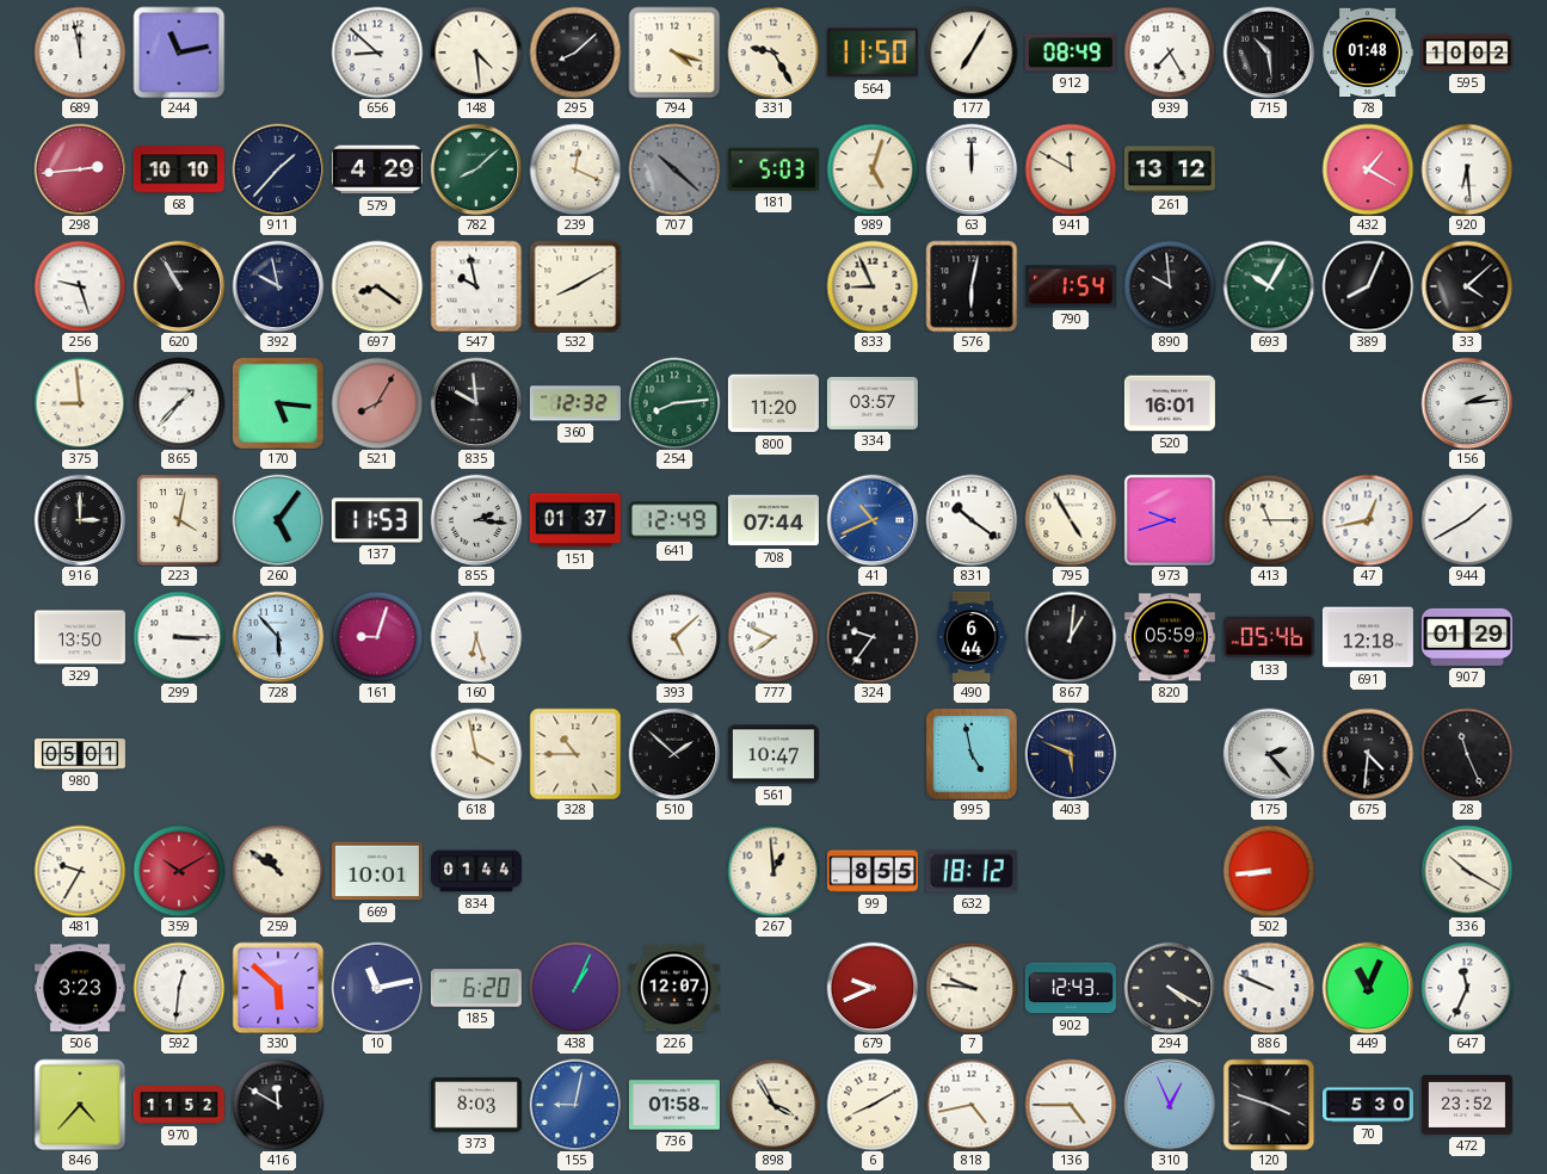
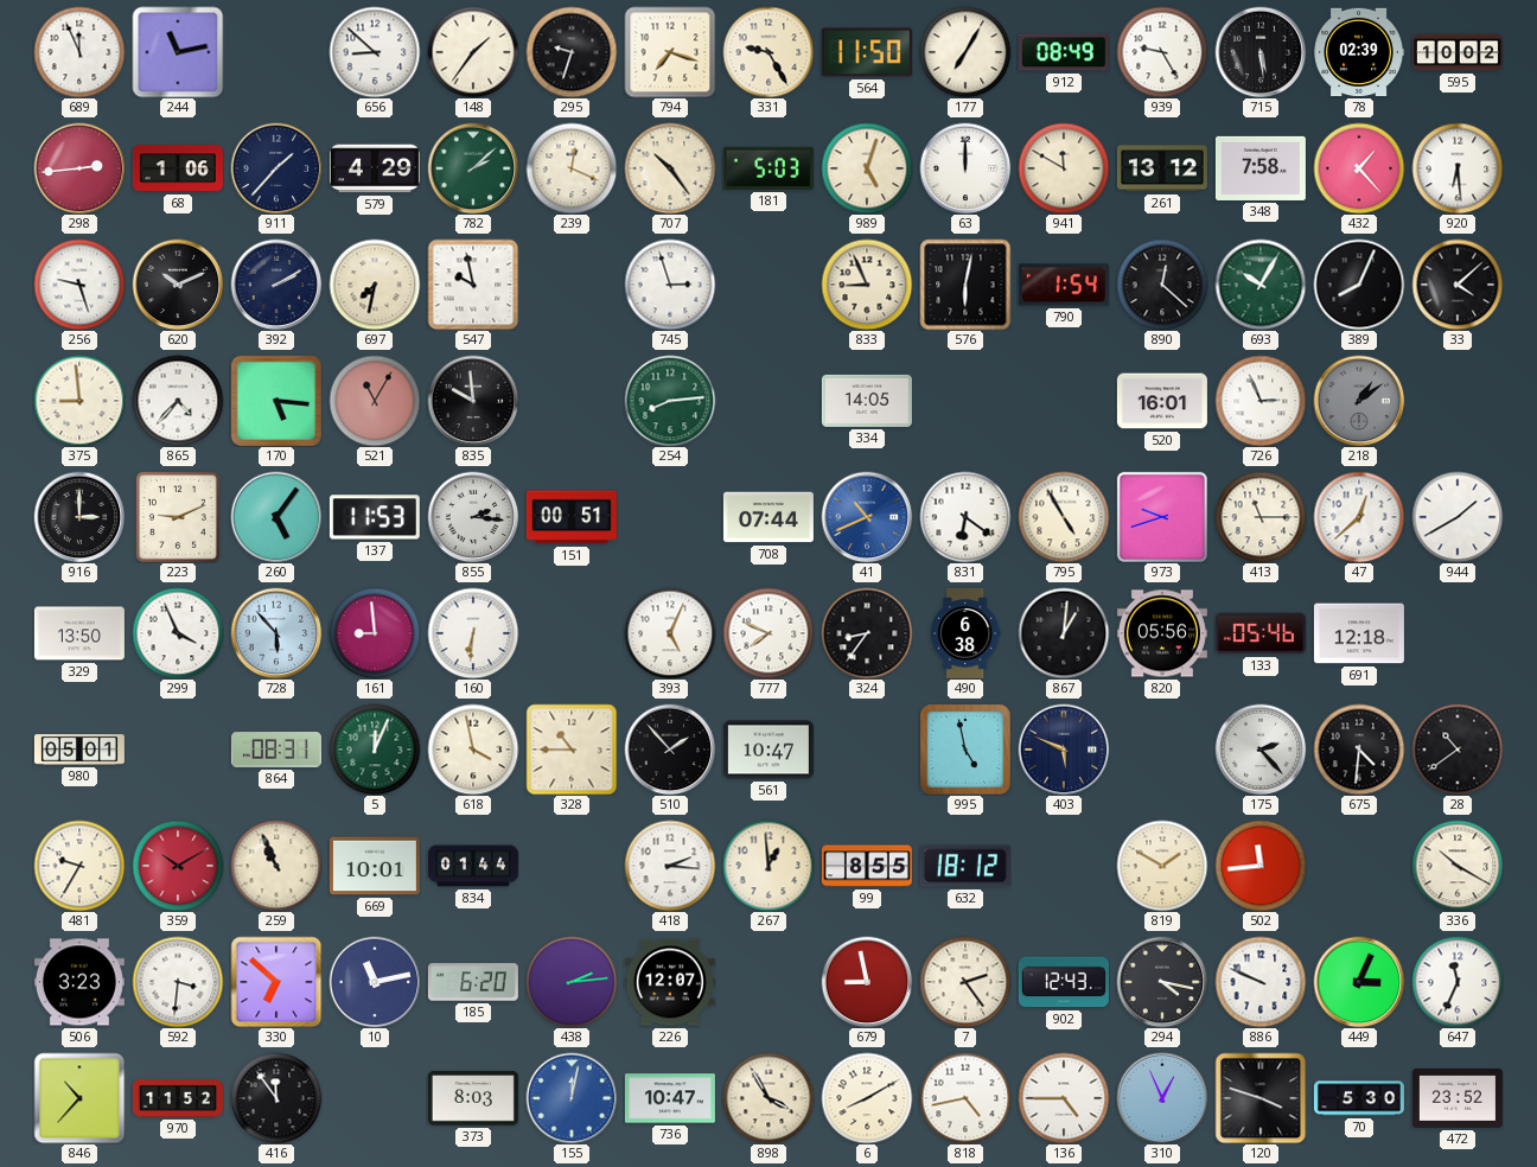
689: 11:58 -> 11:56
148: 4:29 -> 1:36
295: 8:08 -> 9:33
794: 4:18 -> 7:18
939: 7:25 -> 9:25
715: 10:29 -> 5:29
78: 01:48 -> 02:39
68: 10:10 -> 1:06
782: 8:08 -> 2:08
707: 10:22 -> 10:24
707 dial: grey -> cream
348: none -> 7:58
432: 1:20 -> 1:23
620: 10:55 -> 10:11
392: 9:58 -> 2:10
697: 8:21 -> 7:32
532: 8:10 -> none
745: none -> 2:57
890: 9:59 -> 12:22
865: 1:37 -> 4:37
521: 8:05 -> 11:05
360: 12:32 -> none
800: 11:20 -> none
334: 03:57 -> 14:05
726: none -> 2:56
218: none -> 1:09
156: 2:14 -> none
223: 4:02 -> 9:11
151: 01:37 -> 00:51
641: 12:49 -> none
831: 10:21 -> 6:21
47: 12:43 -> 12:38
299: 3:15 -> 3:56
161: 9:03 -> 8:59
160: 6:27 -> 6:31
393: 5:08 -> 5:04
324: 9:36 -> 8:36
490: 6:44 -> 6:38
820: 05:59 -> 05:56
907: 01:29 -> none
864: none -> 08:31
5: none -> 12:04
510: 1:52 -> 1:53
28: 11:26 -> 10:39
259: 10:51 -> 10:56
418: none -> 2:16
819: none -> 1:50
502: 8:44 -> 11:44
592: 12:31 -> 3:31
330: 5:52 -> 6:52
438: 1:04 -> 2:14
679: 9:41 -> 8:58
7: 9:46 -> 2:24
294: 4:20 -> 4:17
449: 11:04 -> 3:04
846: 4:37 -> 10:37
416: 11:50 -> 11:54
155: 9:02 -> 12:02
736: 01:58 -> 10:47
